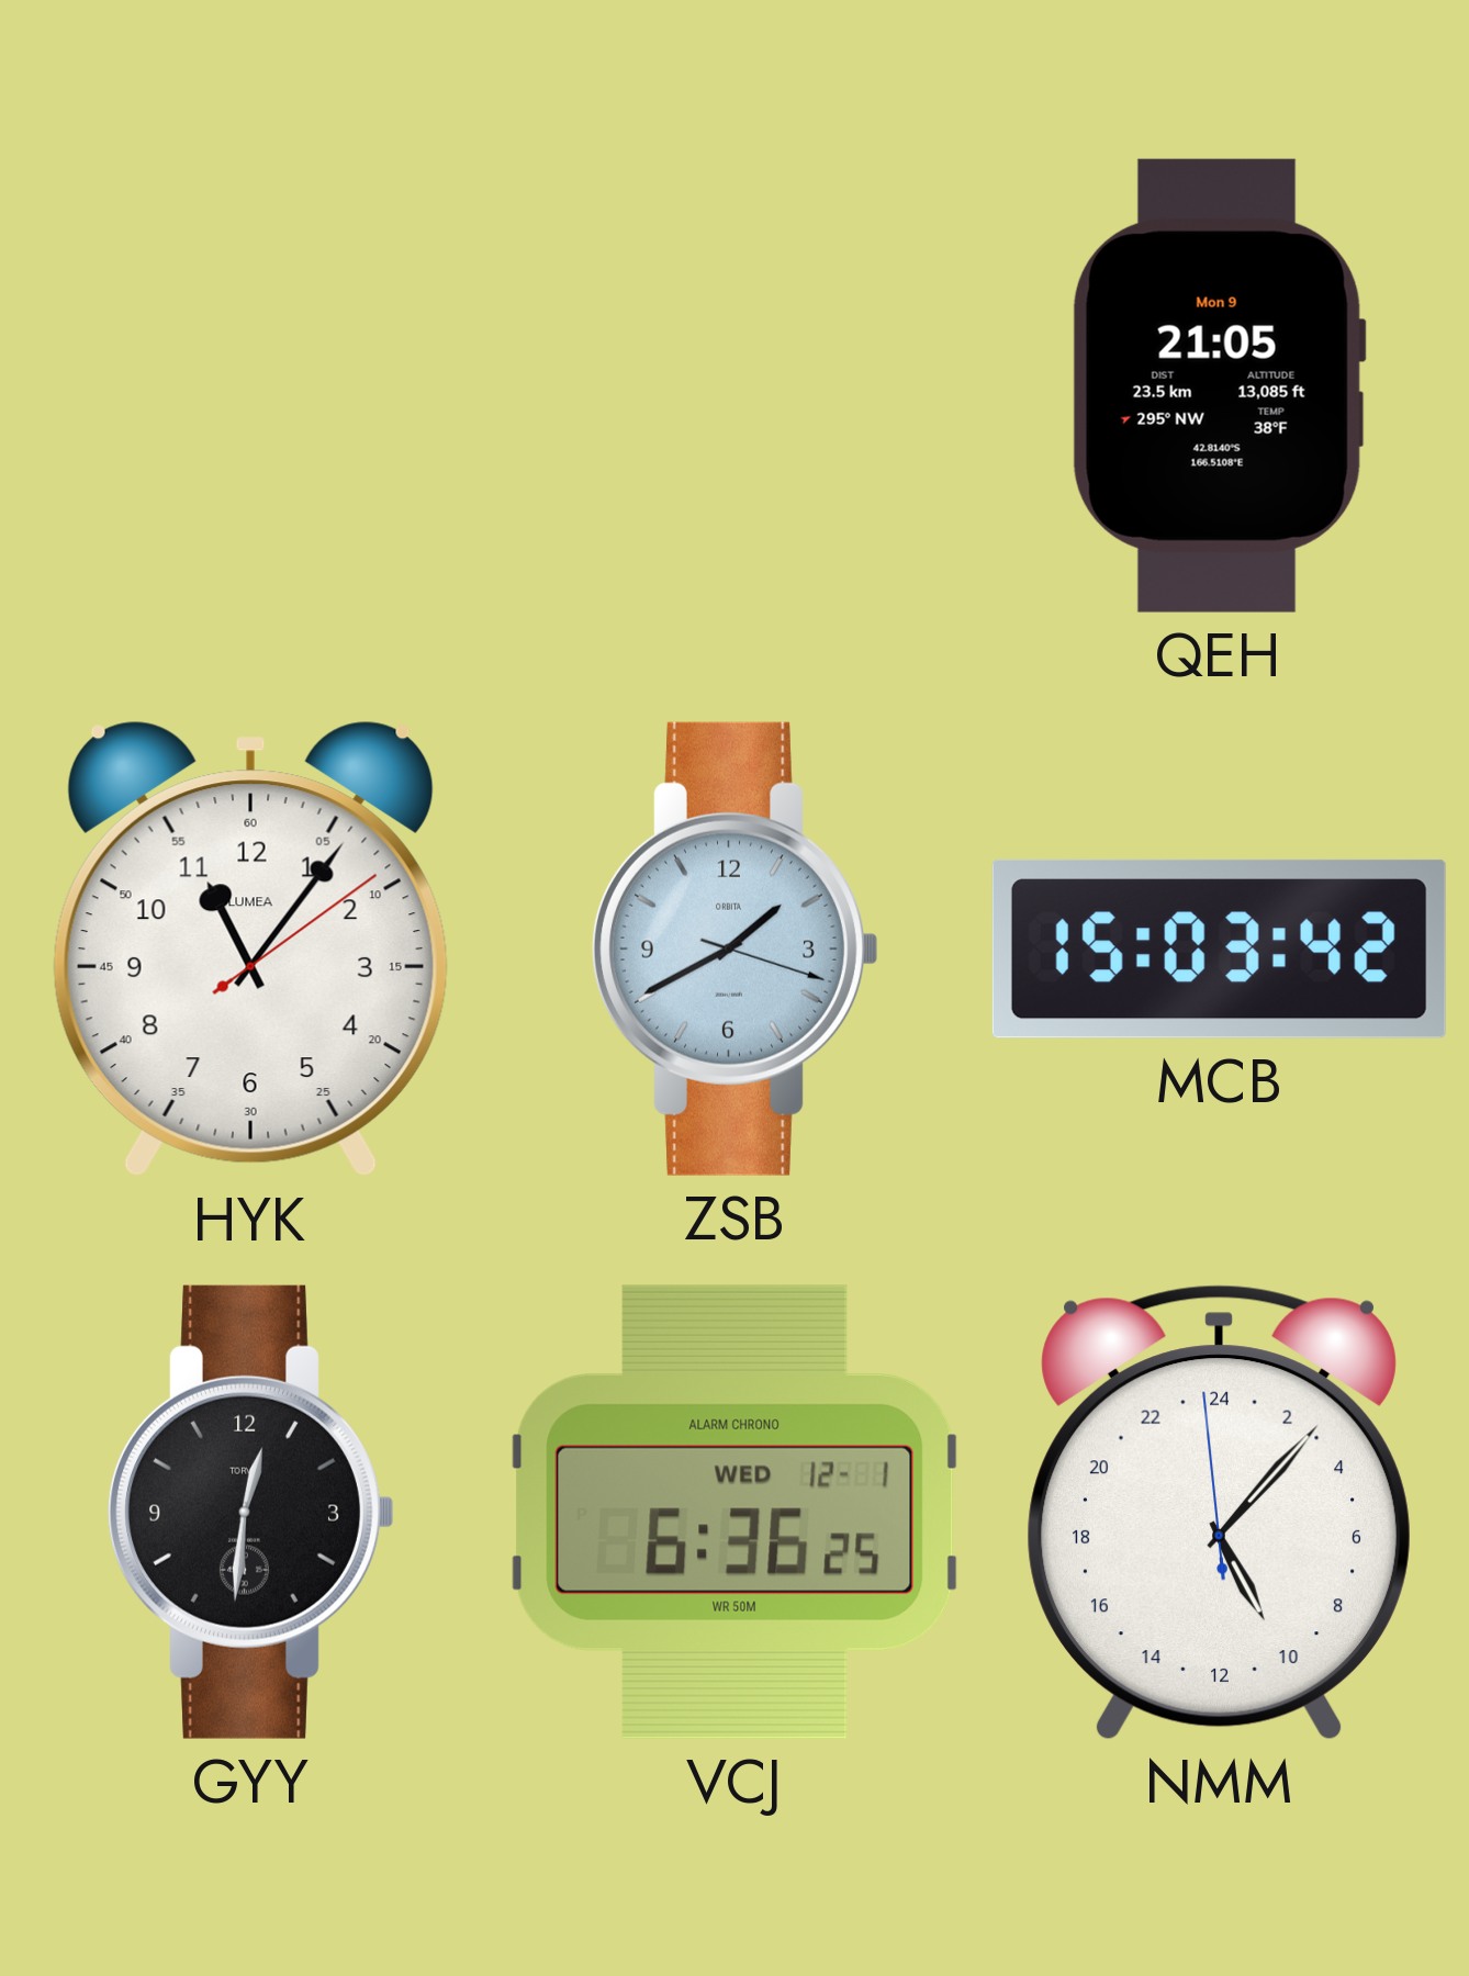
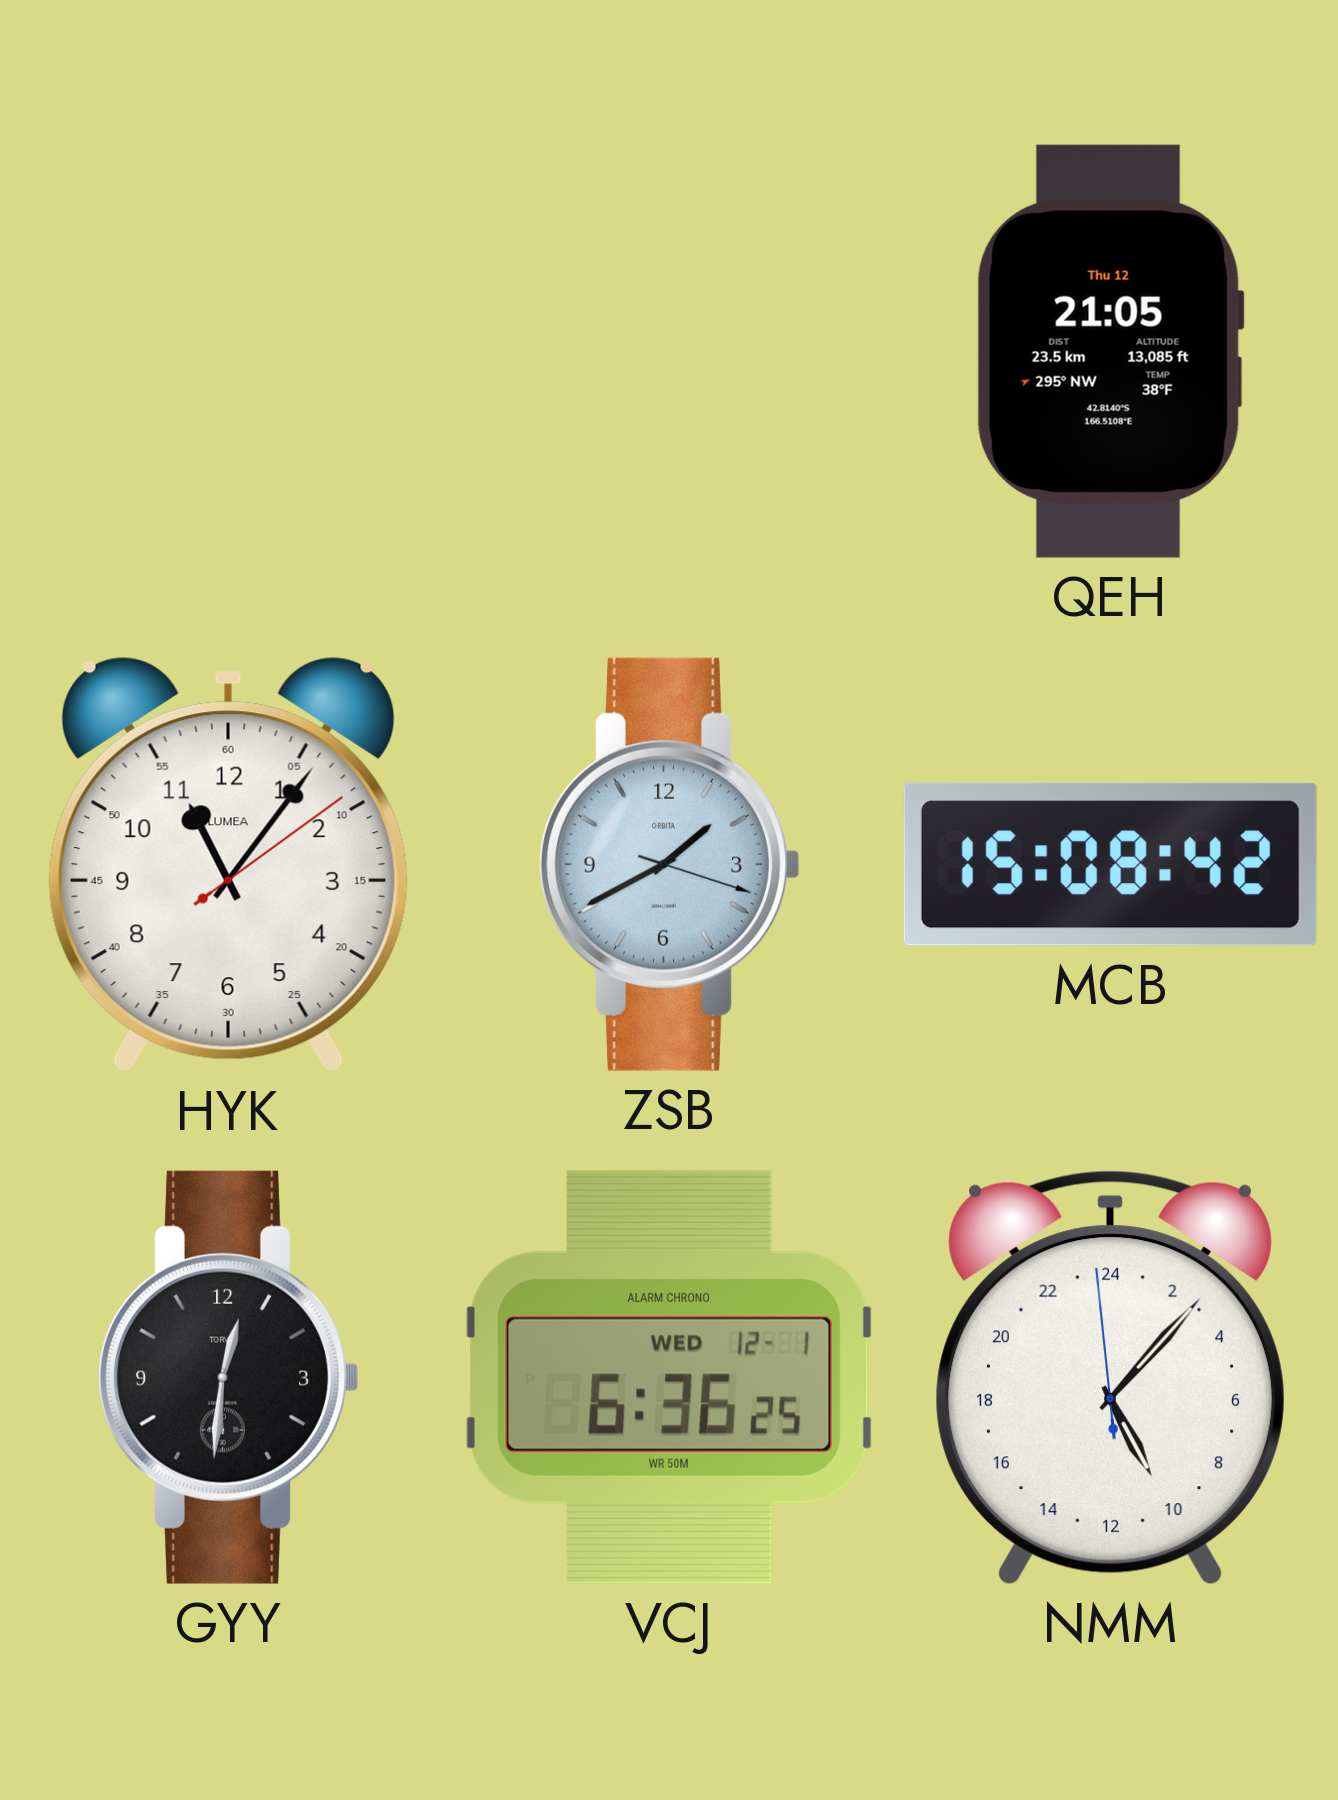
QEH date: Mon 9 -> Thu 12
MCB: 15:03 -> 15:08
